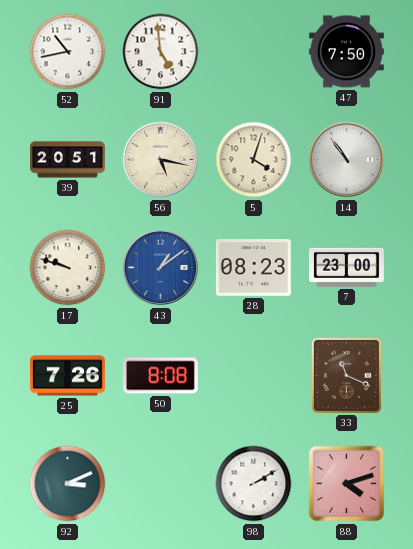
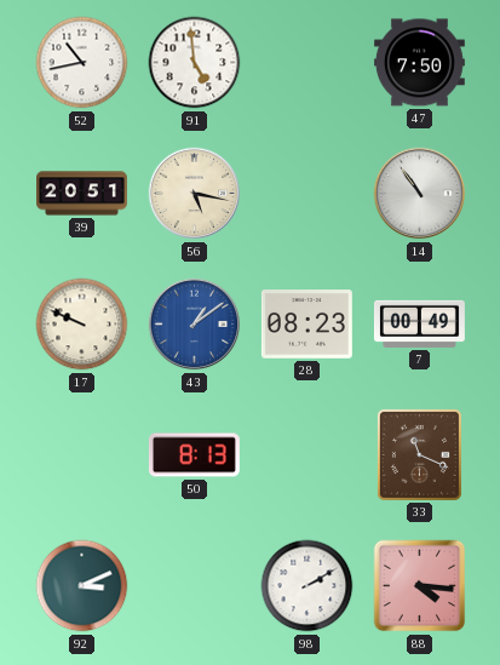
5: 4:03 -> none
17: 9:48 -> 9:49
7: 23:00 -> 00:49
25: 7:26 -> none
50: 8:08 -> 8:13
88: 4:12 -> 4:16
